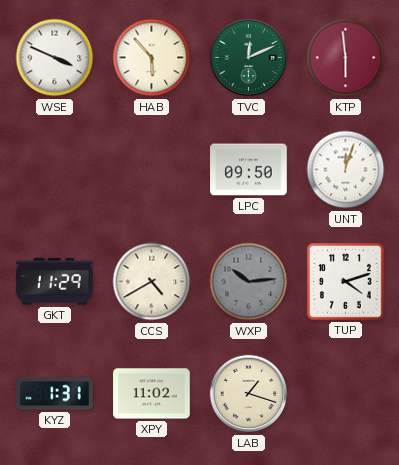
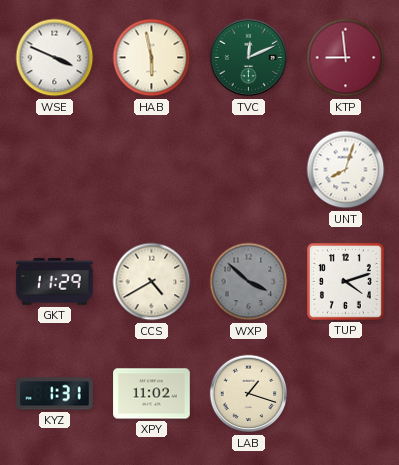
HAB: 5:53 -> 5:58
KTP: 5:59 -> 8:59
LPC: 09:50 -> none
UNT: 12:03 -> 8:03
WXP: 10:14 -> 3:52
